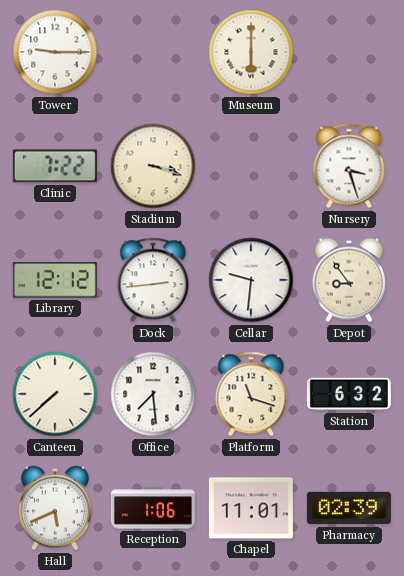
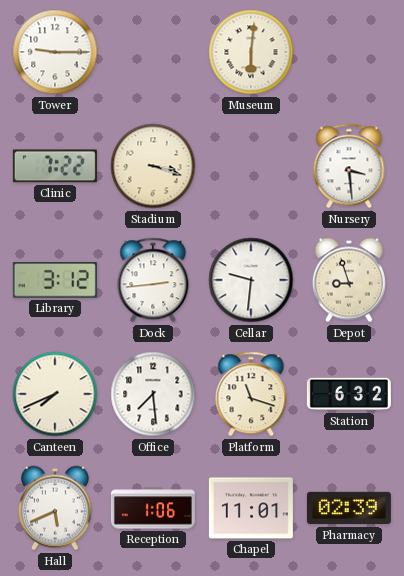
Museum: 6:00 -> 6:01
Nursery: 3:27 -> 3:29
Library: 12:12 -> 3:12
Depot: 8:54 -> 8:57
Canteen: 7:38 -> 7:41
